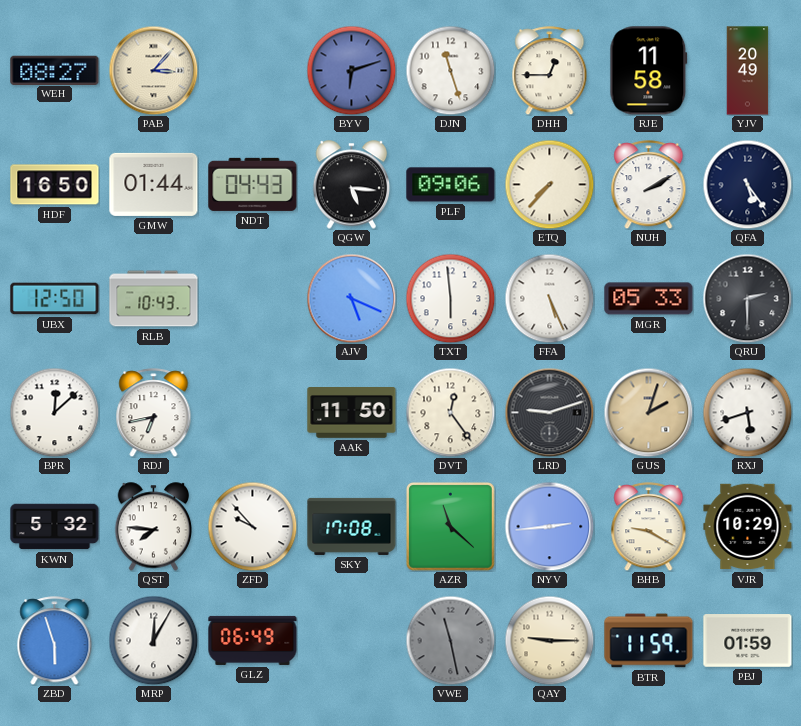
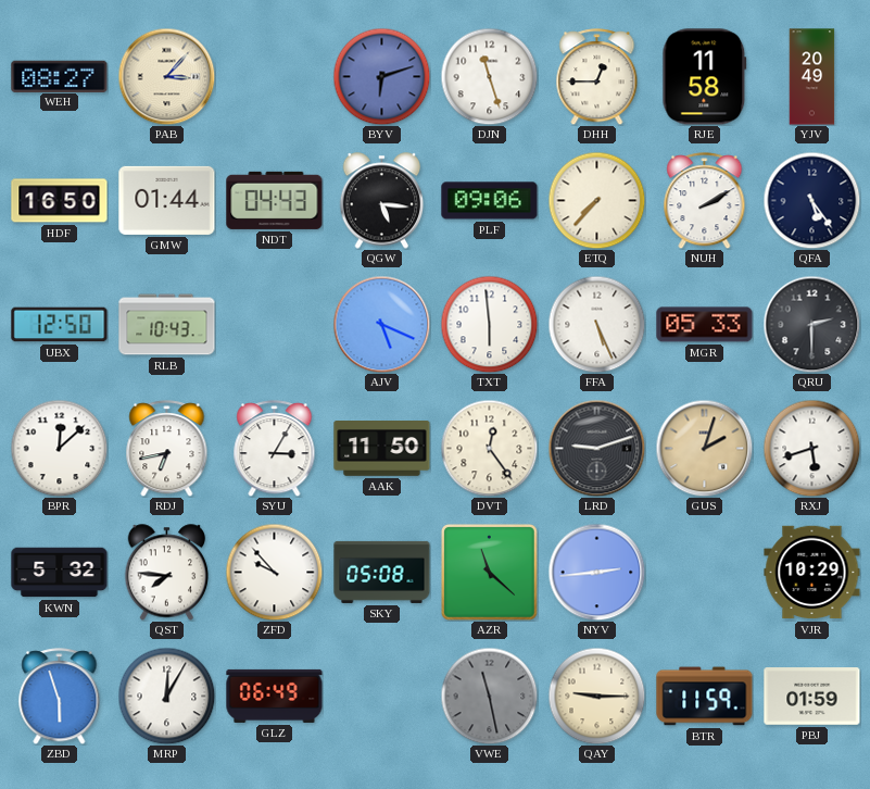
SYU: none -> 3:05
SKY: 17:08 -> 05:08
BHB: 9:20 -> none
